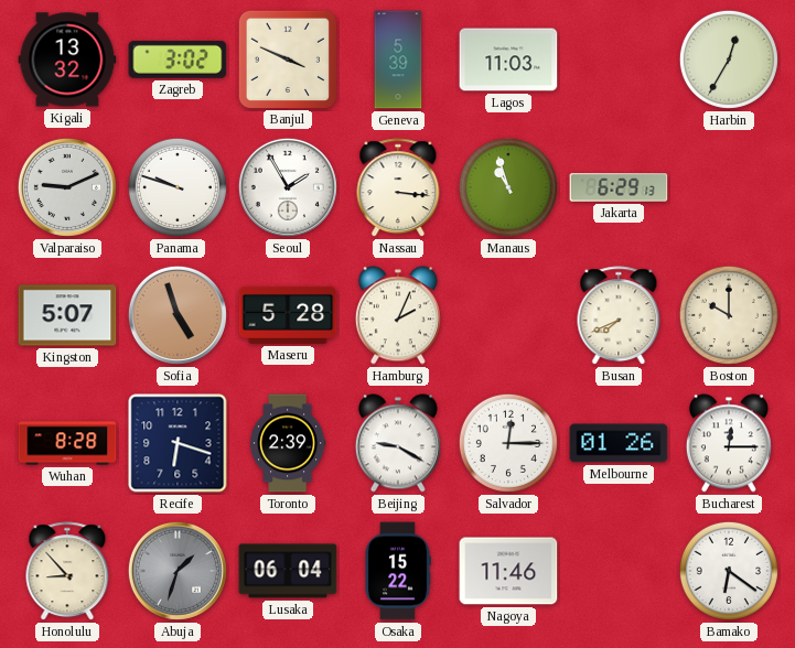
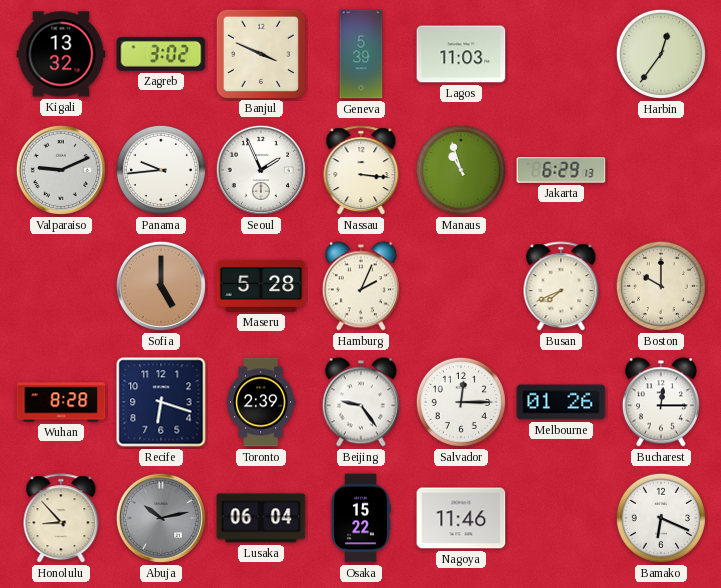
Harbin: 12:35 -> 12:36
Panama: 9:48 -> 9:44
Seoul: 1:55 -> 1:56
Kingston: 5:07 -> none
Sofia: 4:57 -> 5:00
Beijing: 9:20 -> 9:24
Abuja: 1:33 -> 10:13
Bamako: 6:21 -> 6:19
